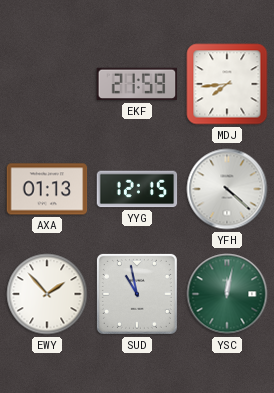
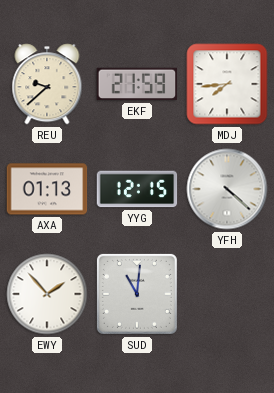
REU: none -> 9:38
SUD: 10:58 -> 11:01
YSC: 12:02 -> none
